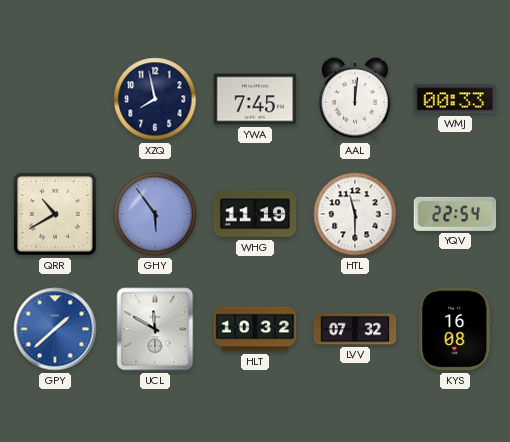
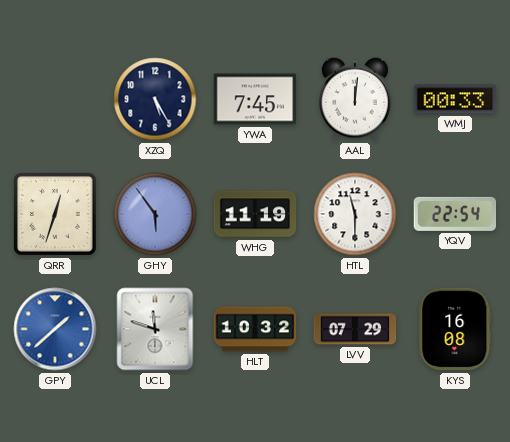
XZQ: 7:58 -> 5:25
QRR: 10:40 -> 12:33
UCL: 11:50 -> 11:48
LVV: 07:32 -> 07:29
